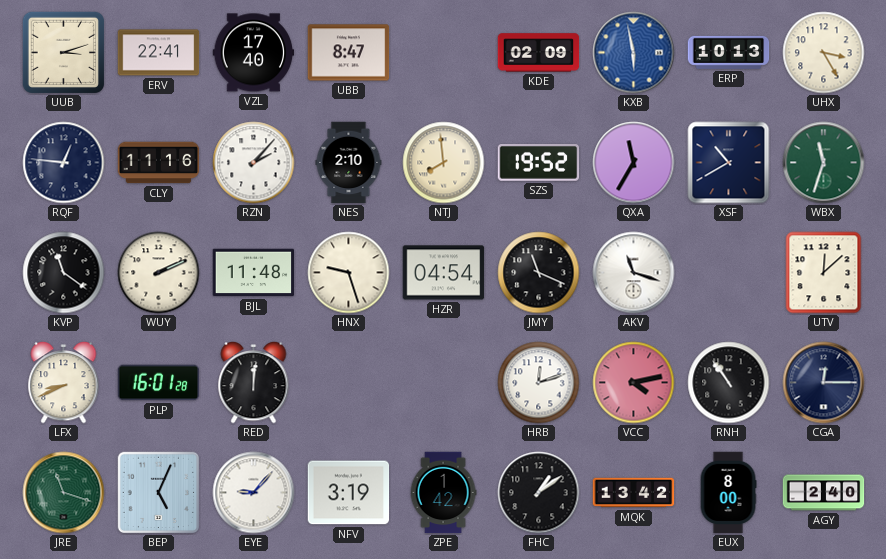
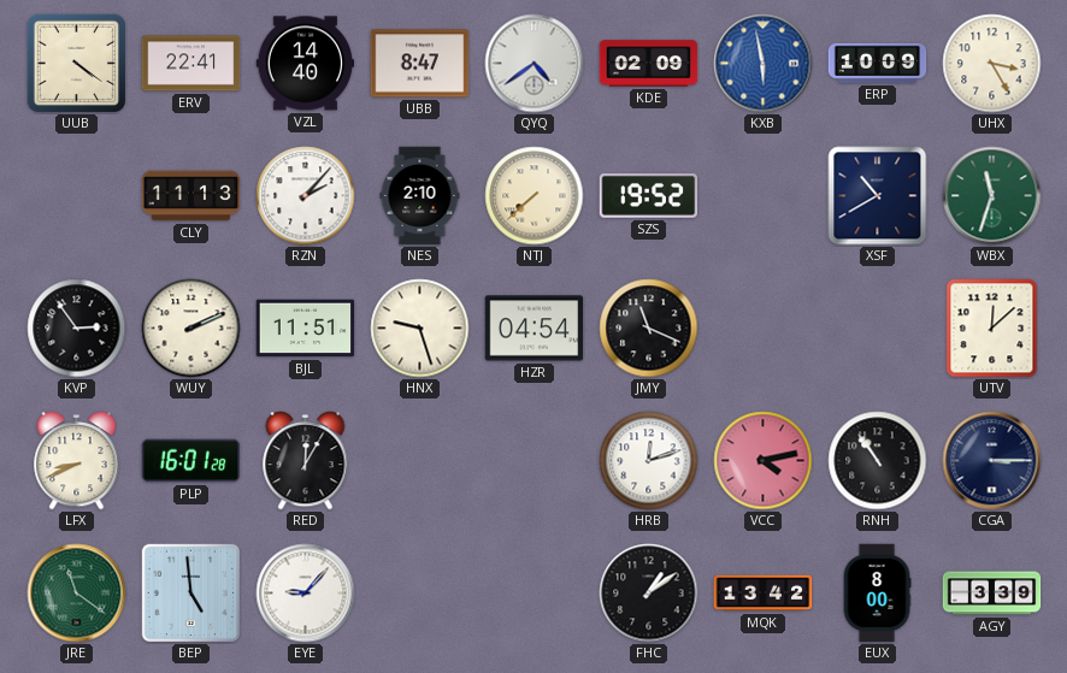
UUB: 3:12 -> 4:21
VZL: 17:40 -> 14:40
QYQ: none -> 4:39
ERP: 10:13 -> 10:09
RQF: 12:46 -> none
CLY: 11:16 -> 11:13
NTJ: 7:59 -> 7:38
QXA: 11:35 -> none
KVP: 11:21 -> 2:54
BJL: 11:48 -> 11:51
AKV: 11:18 -> none
RED: 12:01 -> 12:05
CGA: 12:15 -> 3:15
JRE: 11:18 -> 11:21
BEP: 5:04 -> 4:59
NFV: 3:19 -> none
ZPE: 1:42 -> none
AGY: 2:40 -> 3:39
